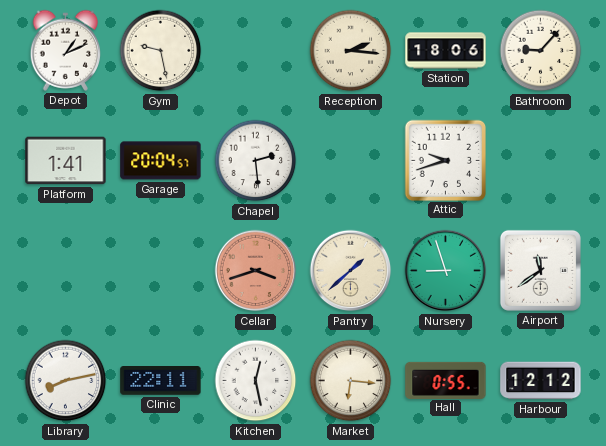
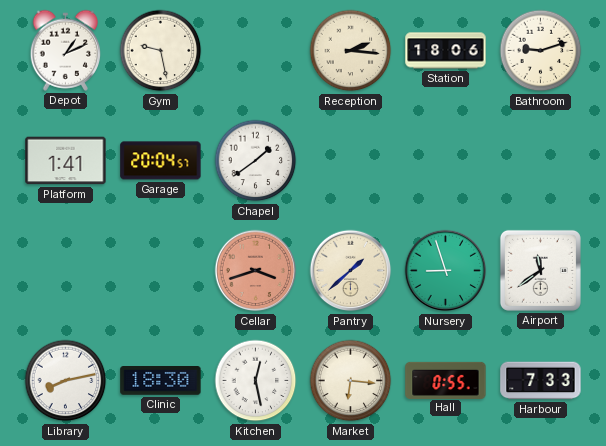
Bathroom: 9:07 -> 9:12
Chapel: 2:29 -> 1:39
Attic: 9:42 -> none
Clinic: 22:11 -> 18:30
Harbour: 12:12 -> 7:33
